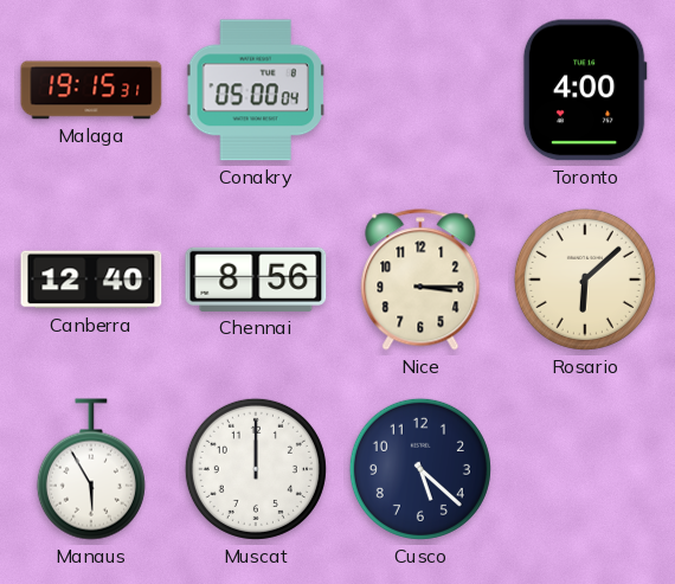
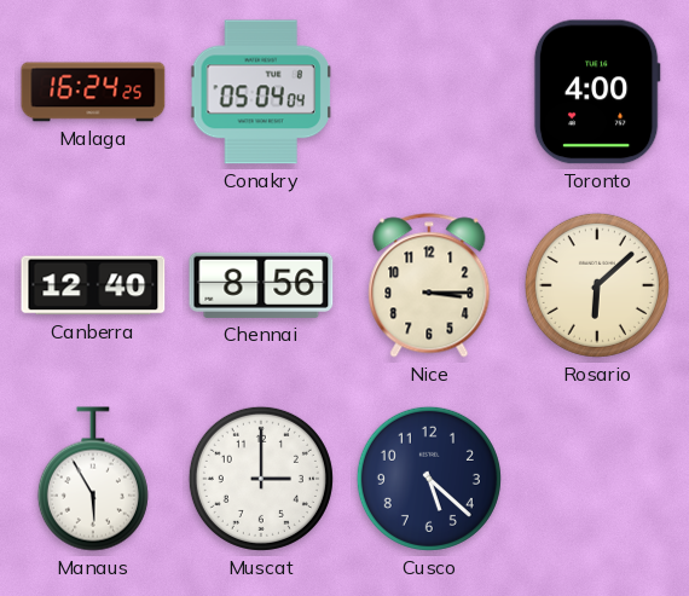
Malaga: 19:15 -> 16:24
Conakry: 05:00 -> 05:04
Muscat: 12:00 -> 3:00
